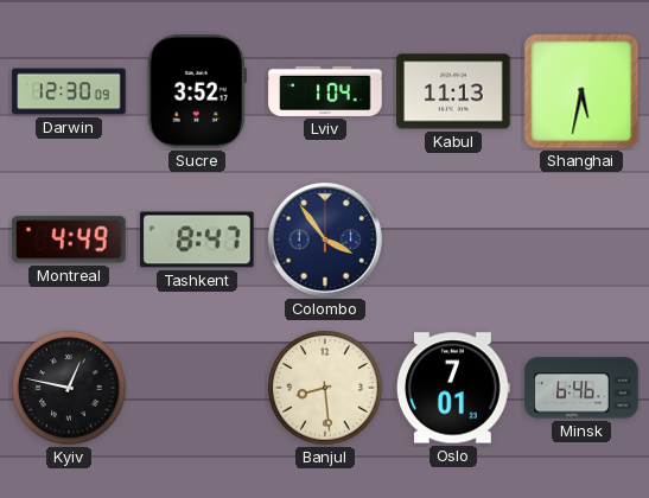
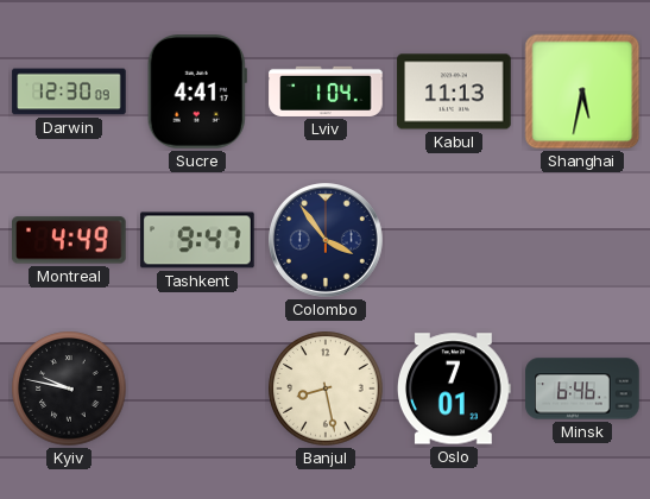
Sucre: 3:52 -> 4:41
Tashkent: 8:47 -> 9:47
Kyiv: 12:47 -> 9:47
Banjul: 8:29 -> 8:28
